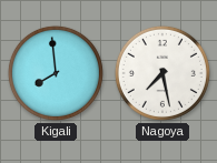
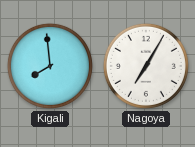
Nagoya: 7:28 -> 7:05
